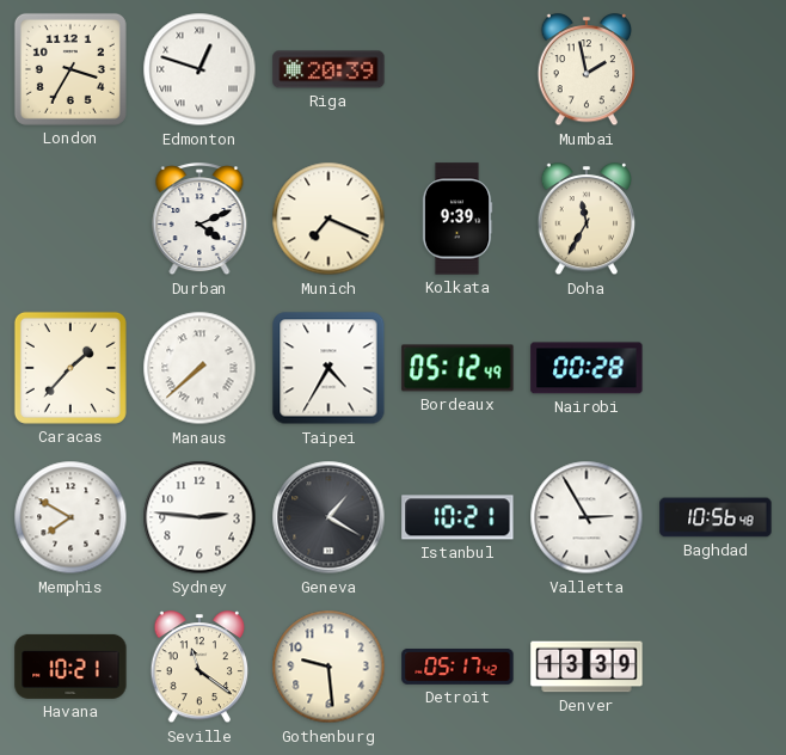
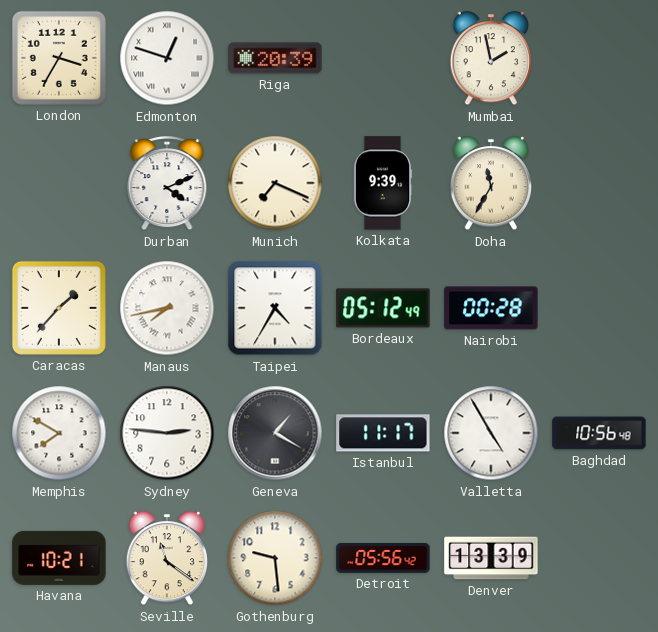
Manaus: 7:38 -> 7:43
Istanbul: 10:21 -> 11:17
Valletta: 2:55 -> 4:55
Detroit: 05:17 -> 05:56
